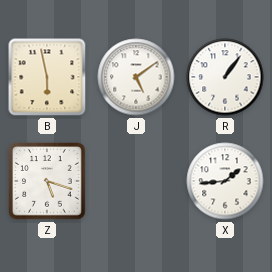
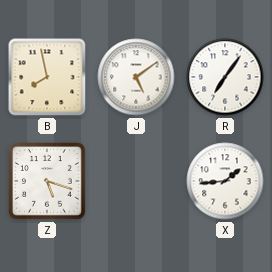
B: 5:58 -> 7:58
R: 1:06 -> 7:06
